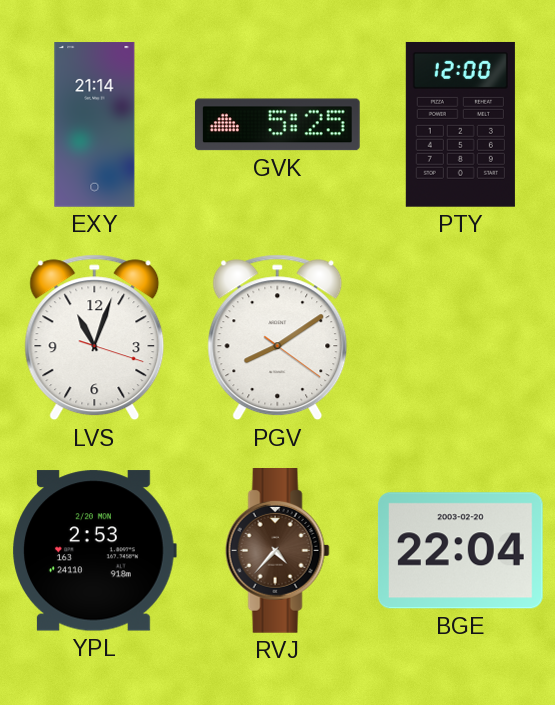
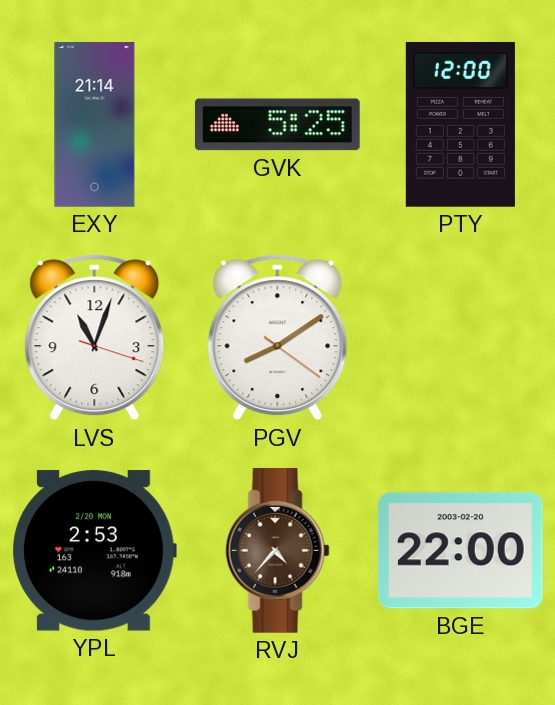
BGE: 22:04 -> 22:00
